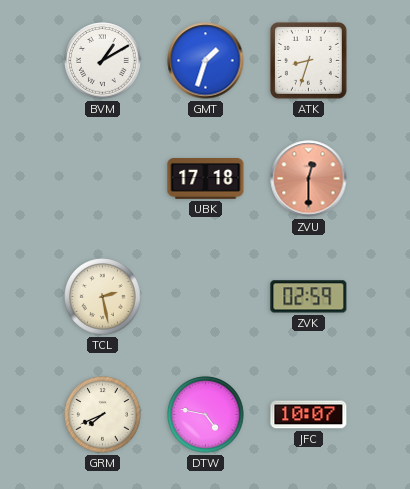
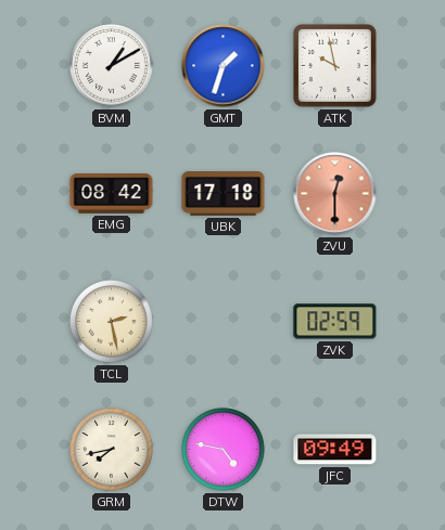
ATK: 8:33 -> 9:58
EMG: none -> 08:42
GRM: 7:41 -> 7:43
JFC: 10:07 -> 09:49
